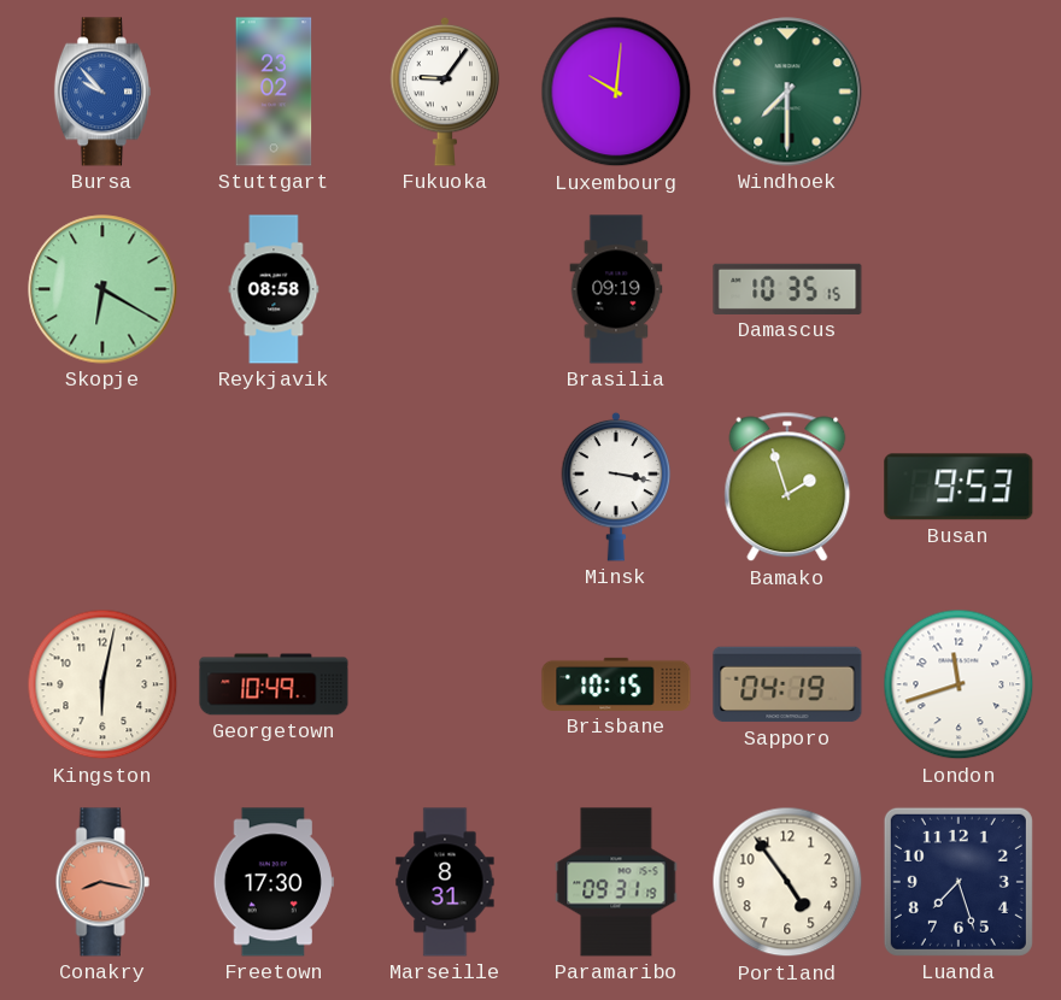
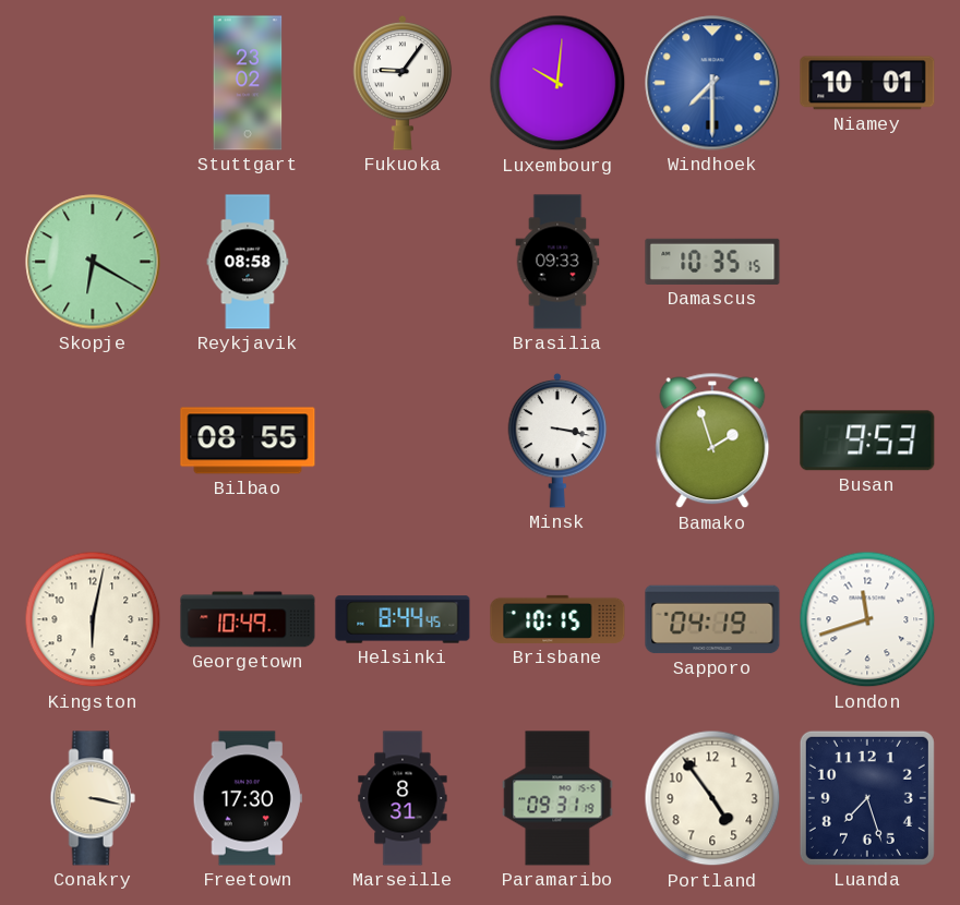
Bursa: 9:53 -> none
Windhoek dial: green -> blue
Niamey: none -> 10:01
Brasilia: 09:19 -> 09:33
Bilbao: none -> 08:55
Helsinki: none -> 8:44
Conakry: 8:17 -> 3:17
Conakry dial: salmon -> cream
